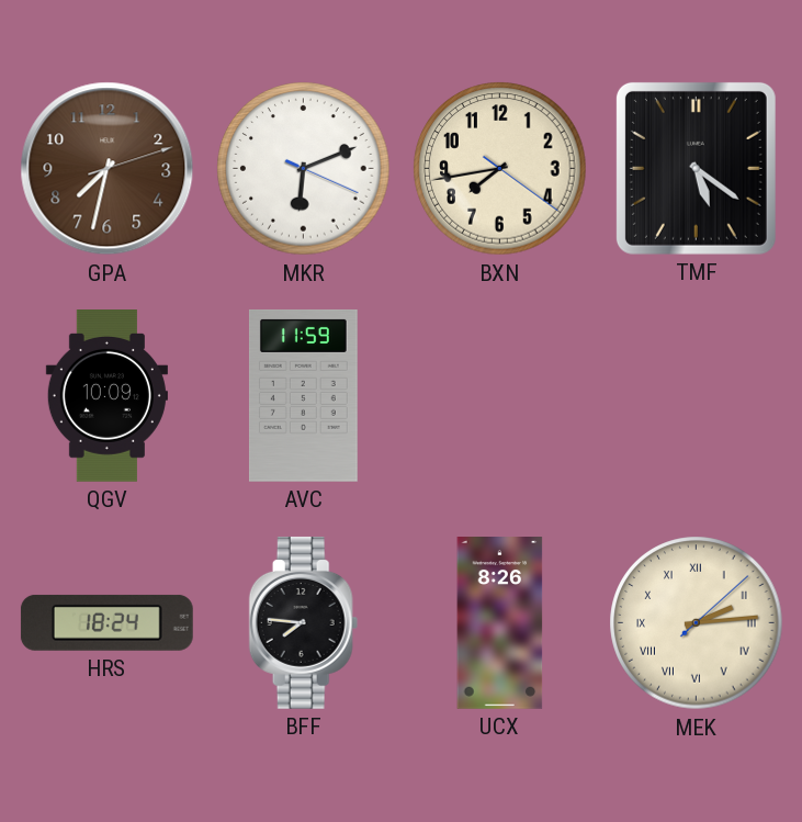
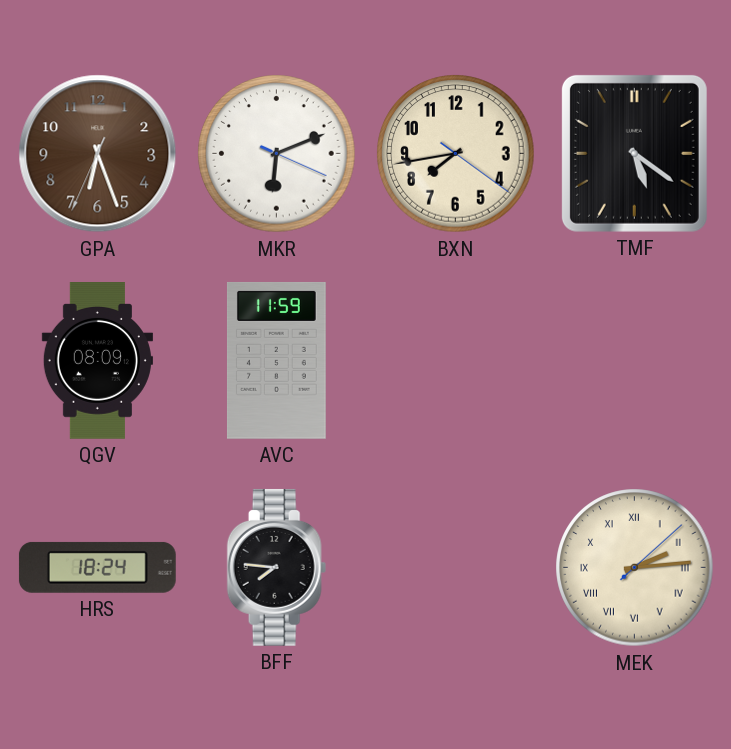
GPA: 7:32 -> 6:26
QGV: 10:09 -> 08:09
UCX: 8:26 -> none
